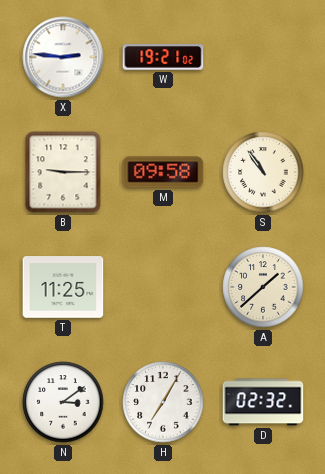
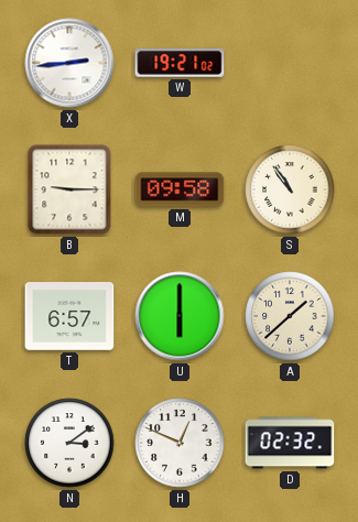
X: 2:46 -> 2:44
T: 11:25 -> 6:57
U: none -> 6:00
H: 7:05 -> 12:49
